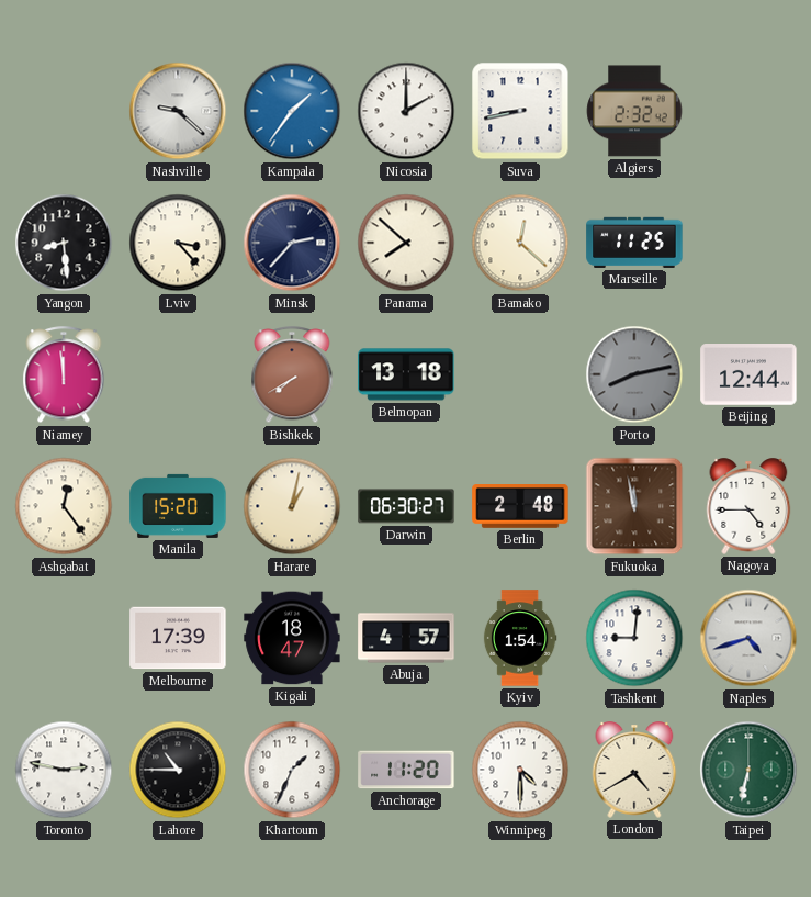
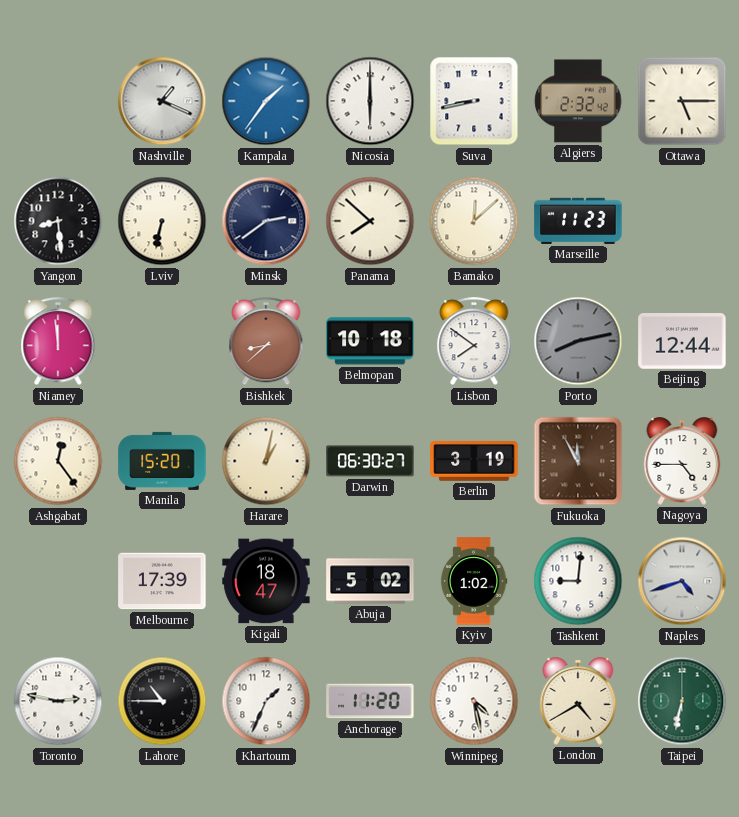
Nashville: 9:22 -> 1:19
Nicosia: 2:00 -> 6:00
Ottawa: none -> 5:15
Lviv: 3:23 -> 6:32
Minsk: 2:37 -> 2:39
Bamako: 12:22 -> 12:08
Marseille: 11:25 -> 11:23
Bishkek: 7:40 -> 8:38
Belmopan: 13:18 -> 10:18
Lisbon: none -> 7:51
Berlin: 2:48 -> 3:19
Fukuoka: 11:58 -> 11:55
Abuja: 4:57 -> 5:02
Kyiv: 1:54 -> 1:02
Winnipeg: 4:30 -> 4:28
